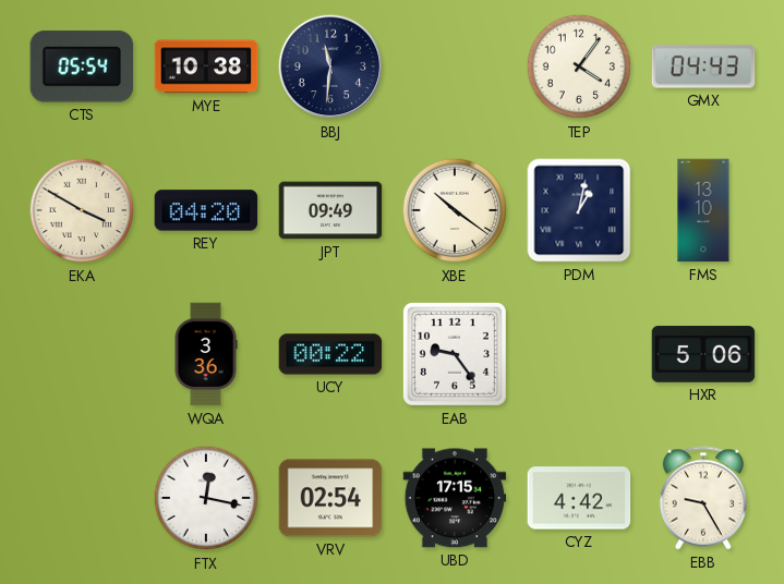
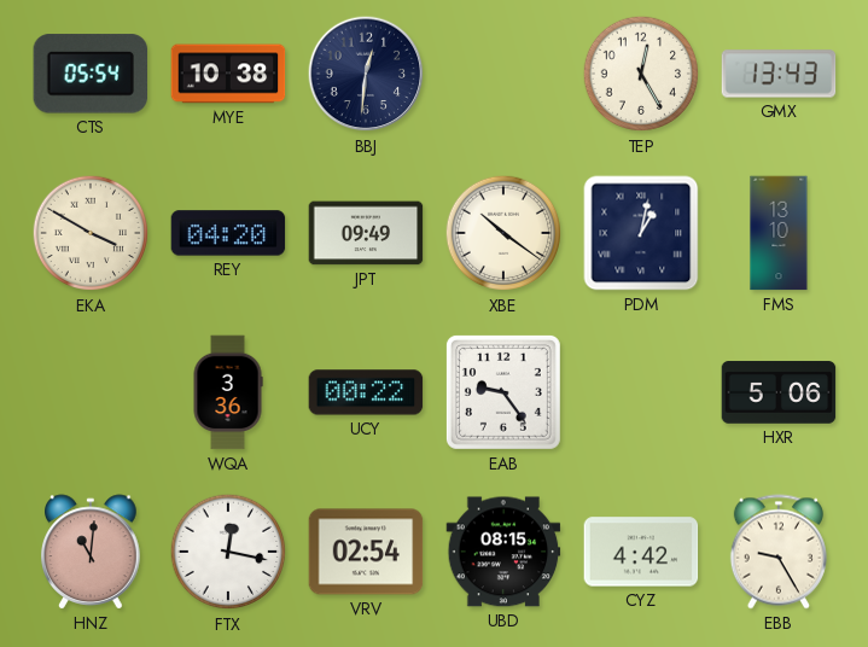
BBJ: 11:31 -> 12:31
TEP: 4:06 -> 12:25
GMX: 04:43 -> 13:43
HNZ: none -> 11:01
UBD: 17:15 -> 08:15
